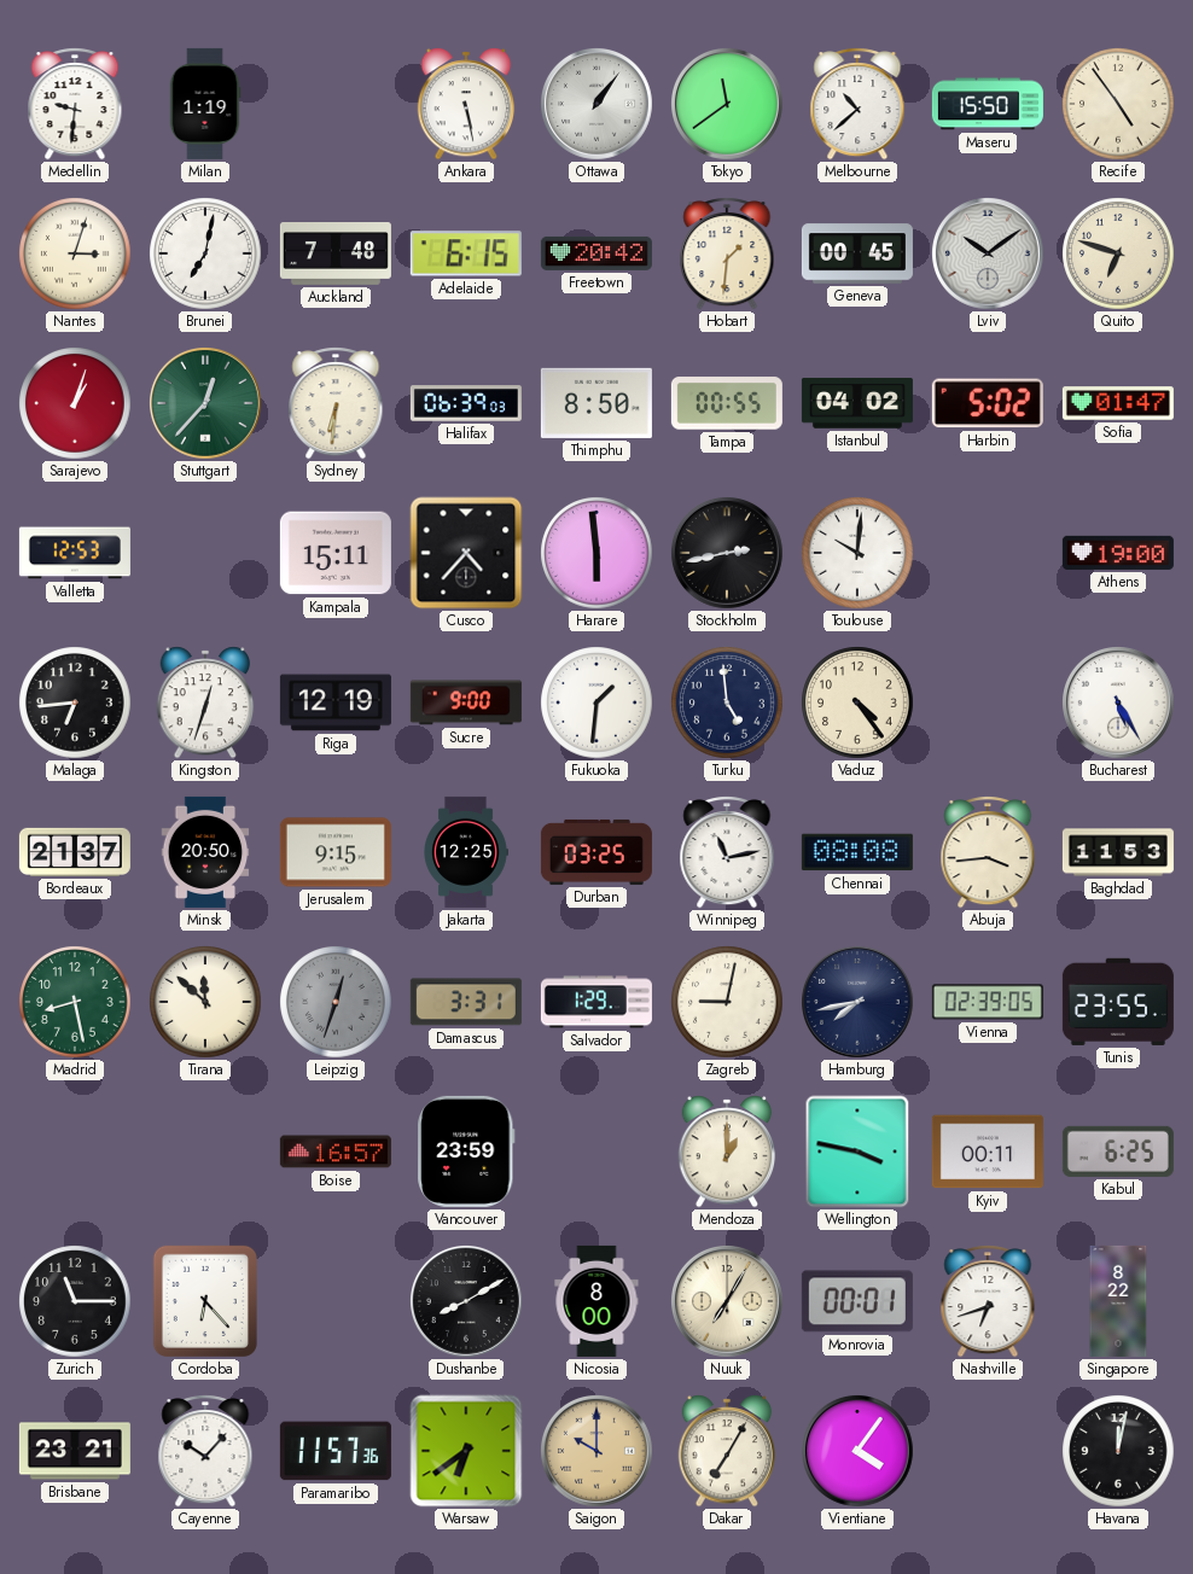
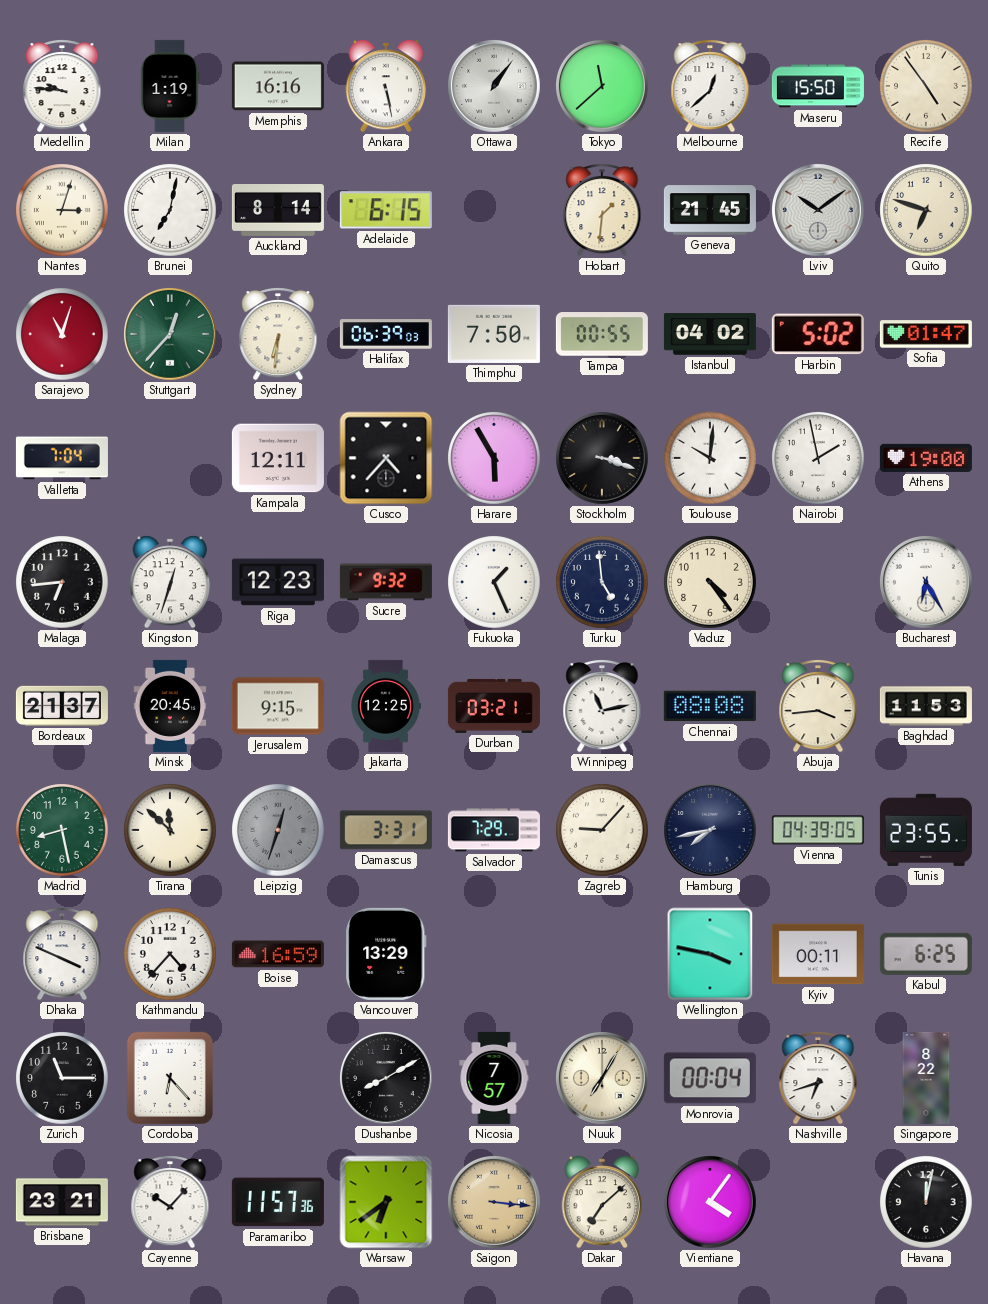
Medellin: 9:31 -> 9:46
Memphis: none -> 16:16
Tokyo: 11:39 -> 11:38
Melbourne: 10:38 -> 12:38
Auckland: 7:48 -> 8:14
Freetown: 20:42 -> none
Geneva: 00:45 -> 21:45
Sarajevo: 1:03 -> 11:03
Thimphu: 8:50 -> 7:50
Valletta: 12:53 -> 7:04
Kampala: 15:11 -> 12:11
Harare: 5:59 -> 5:55
Stockholm: 2:43 -> 3:18
Nairobi: none -> 1:58
Riga: 12:19 -> 12:23
Sucre: 9:00 -> 9:32
Fukuoka: 1:31 -> 1:26
Bucharest: 5:25 -> 6:25
Minsk: 20:50 -> 20:45
Durban: 03:25 -> 03:21
Salvador: 1:29 -> 7:29
Zagreb: 9:02 -> 9:07
Vienna: 02:39 -> 04:39
Dhaka: none -> 3:49
Kathmandu: none -> 4:37
Boise: 16:57 -> 16:59
Vancouver: 23:59 -> 13:29
Mendoza: 1:00 -> none
Nicosia: 8:00 -> 7:57
Monrovia: 00:01 -> 00:04
Saigon: 10:00 -> 3:16
Dakar: 7:05 -> 7:08
